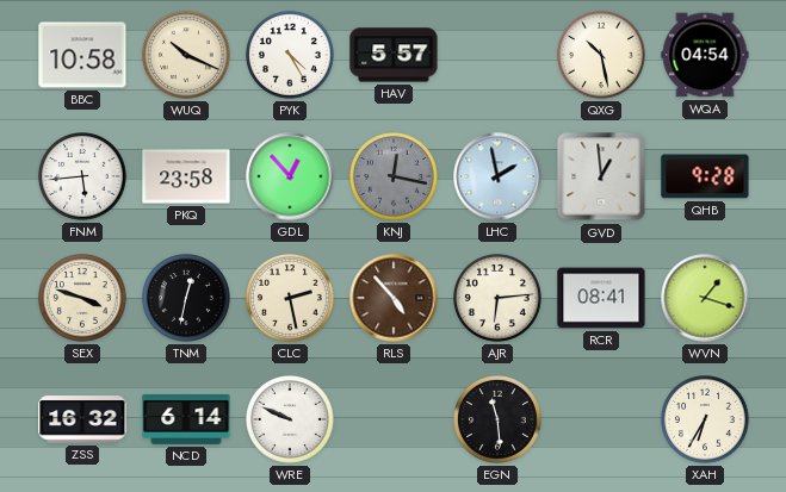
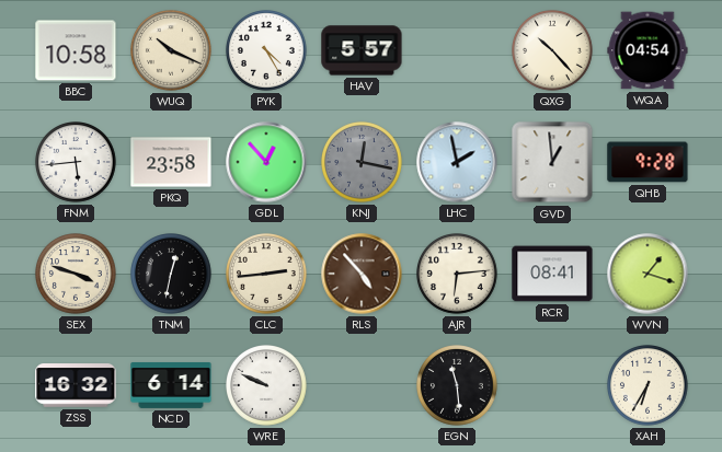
QXG: 10:28 -> 10:23
CLC: 2:28 -> 2:44
